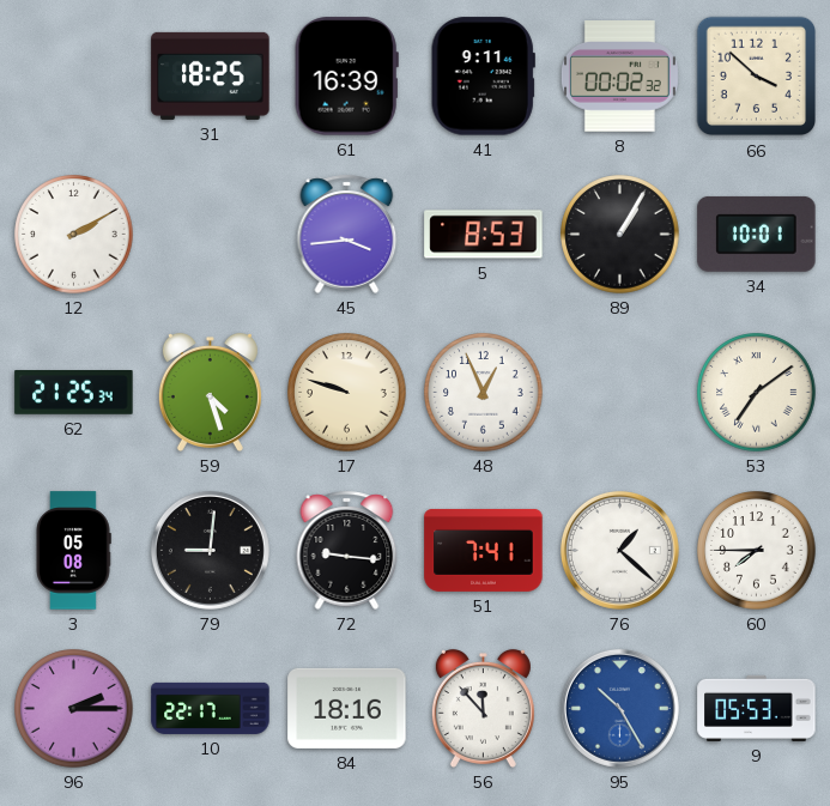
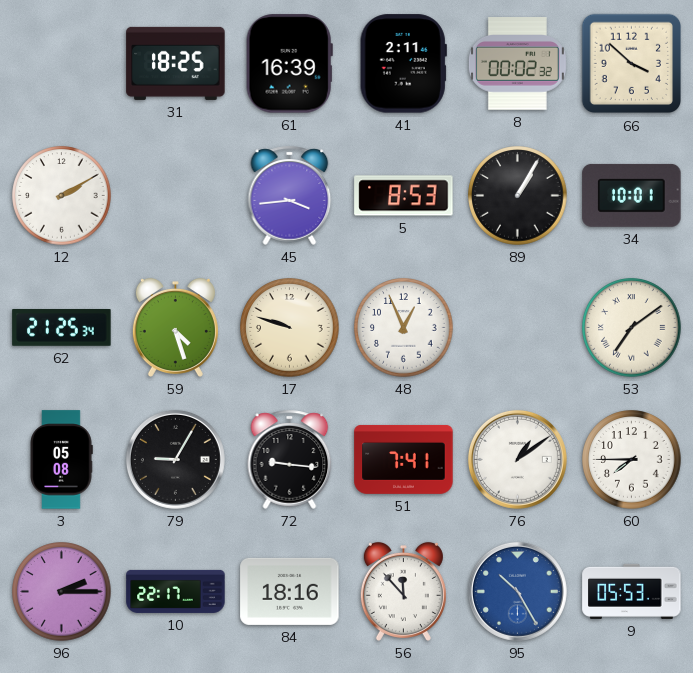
41: 9:11 -> 2:11
79: 9:01 -> 9:05
76: 1:22 -> 1:09
